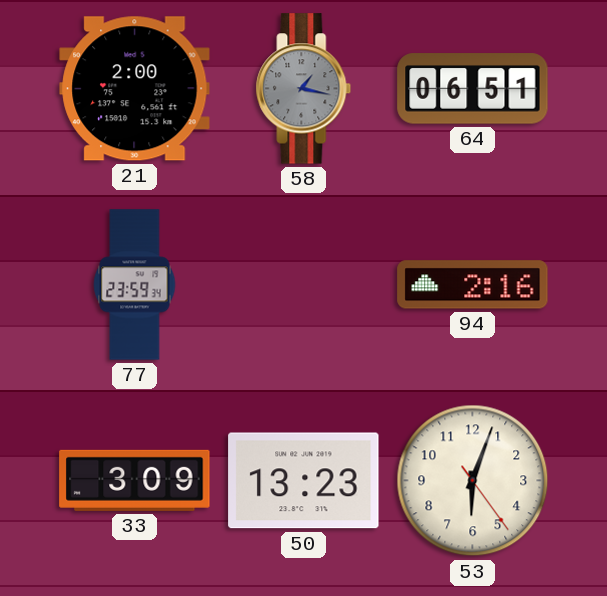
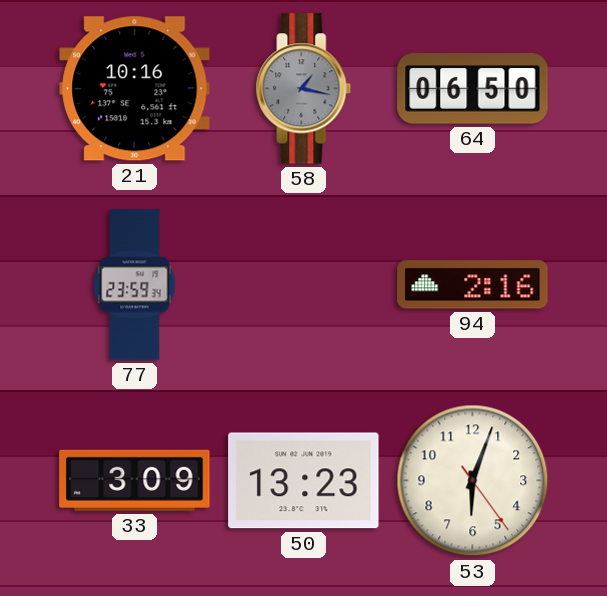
21: 2:00 -> 10:16
64: 06:51 -> 06:50
